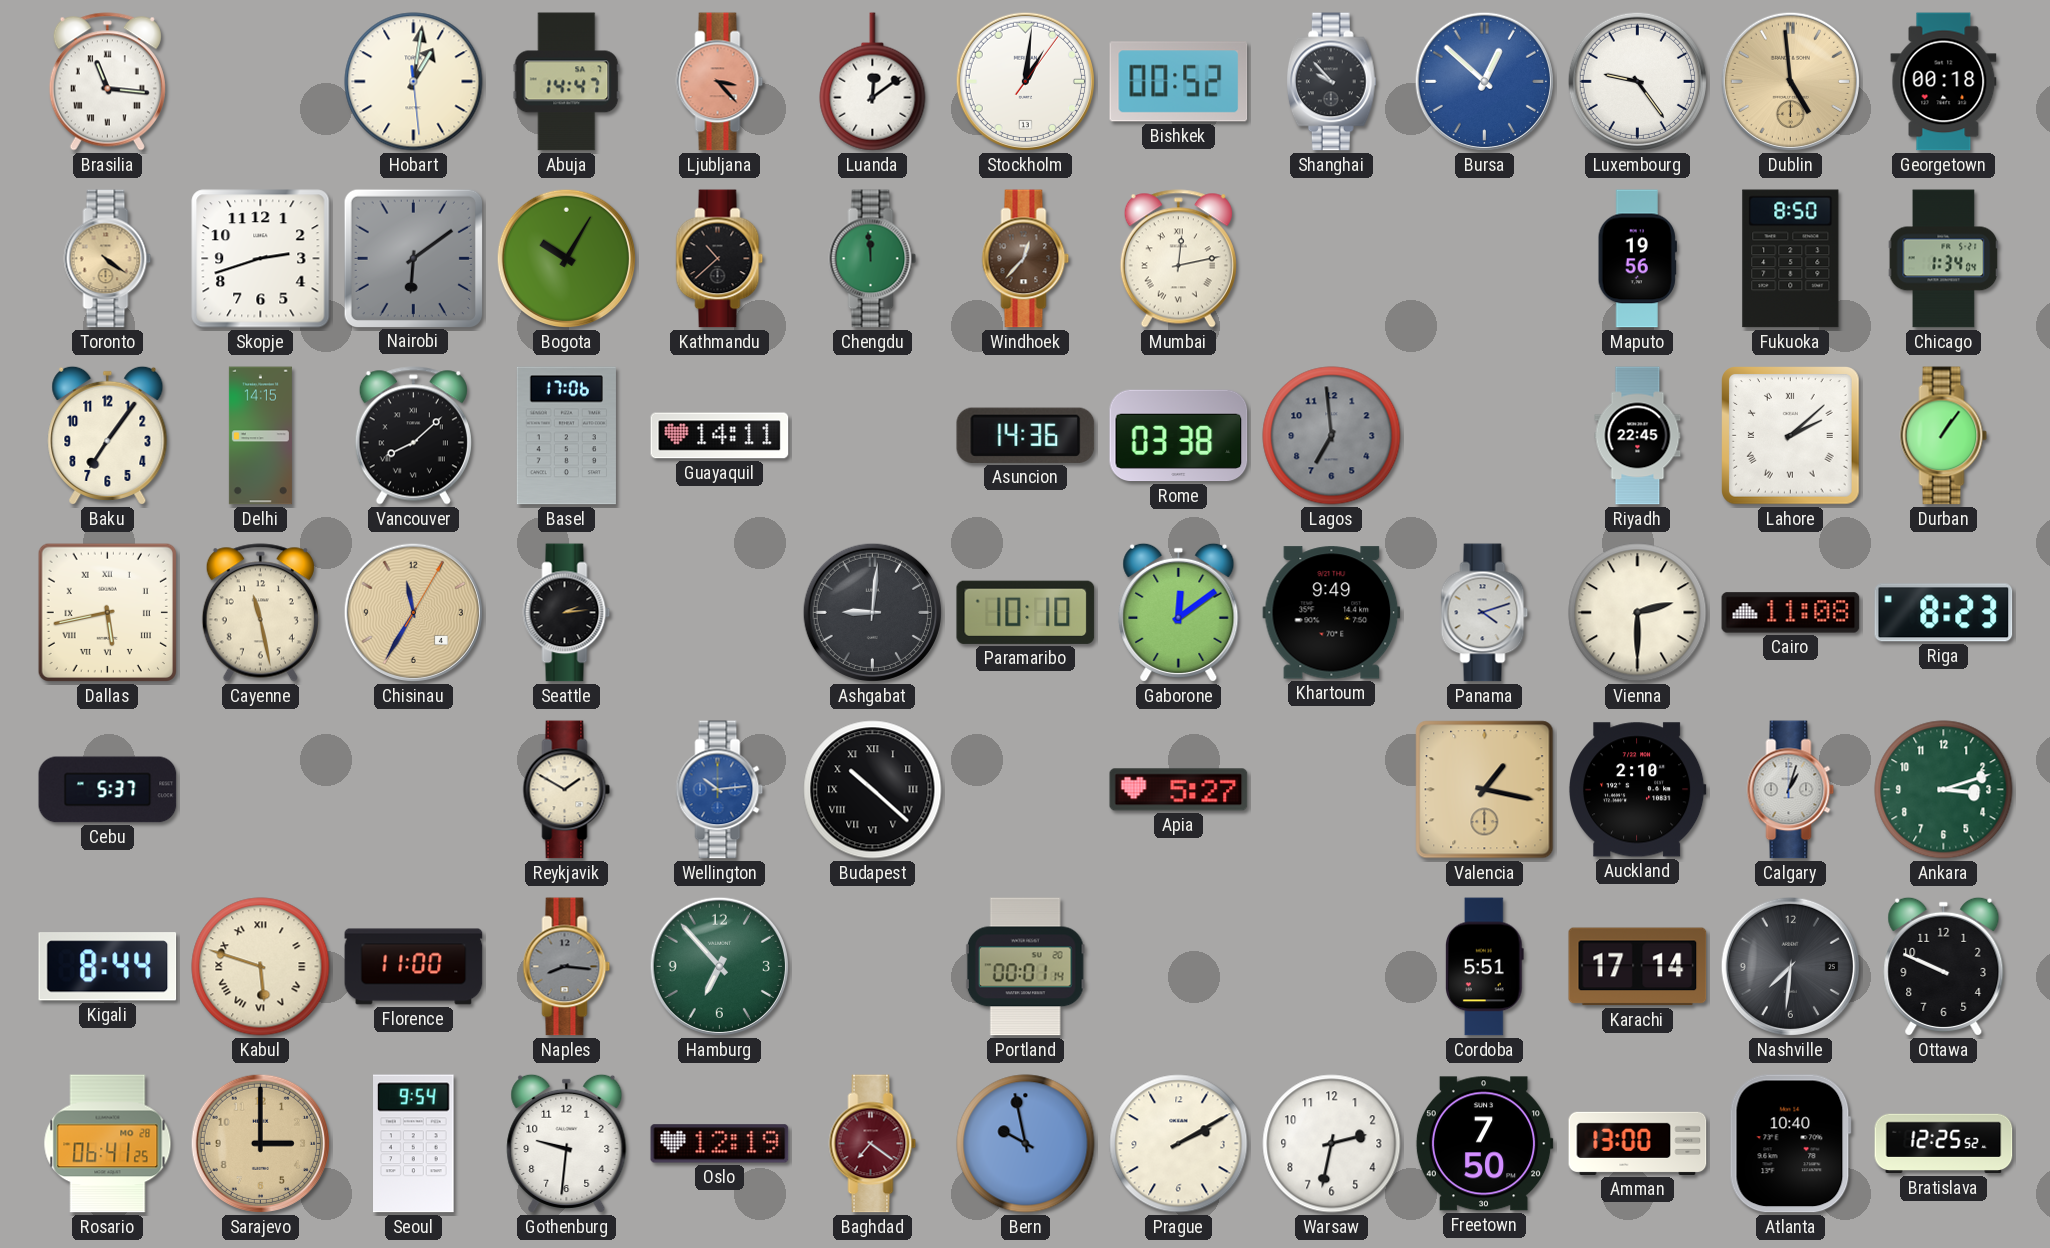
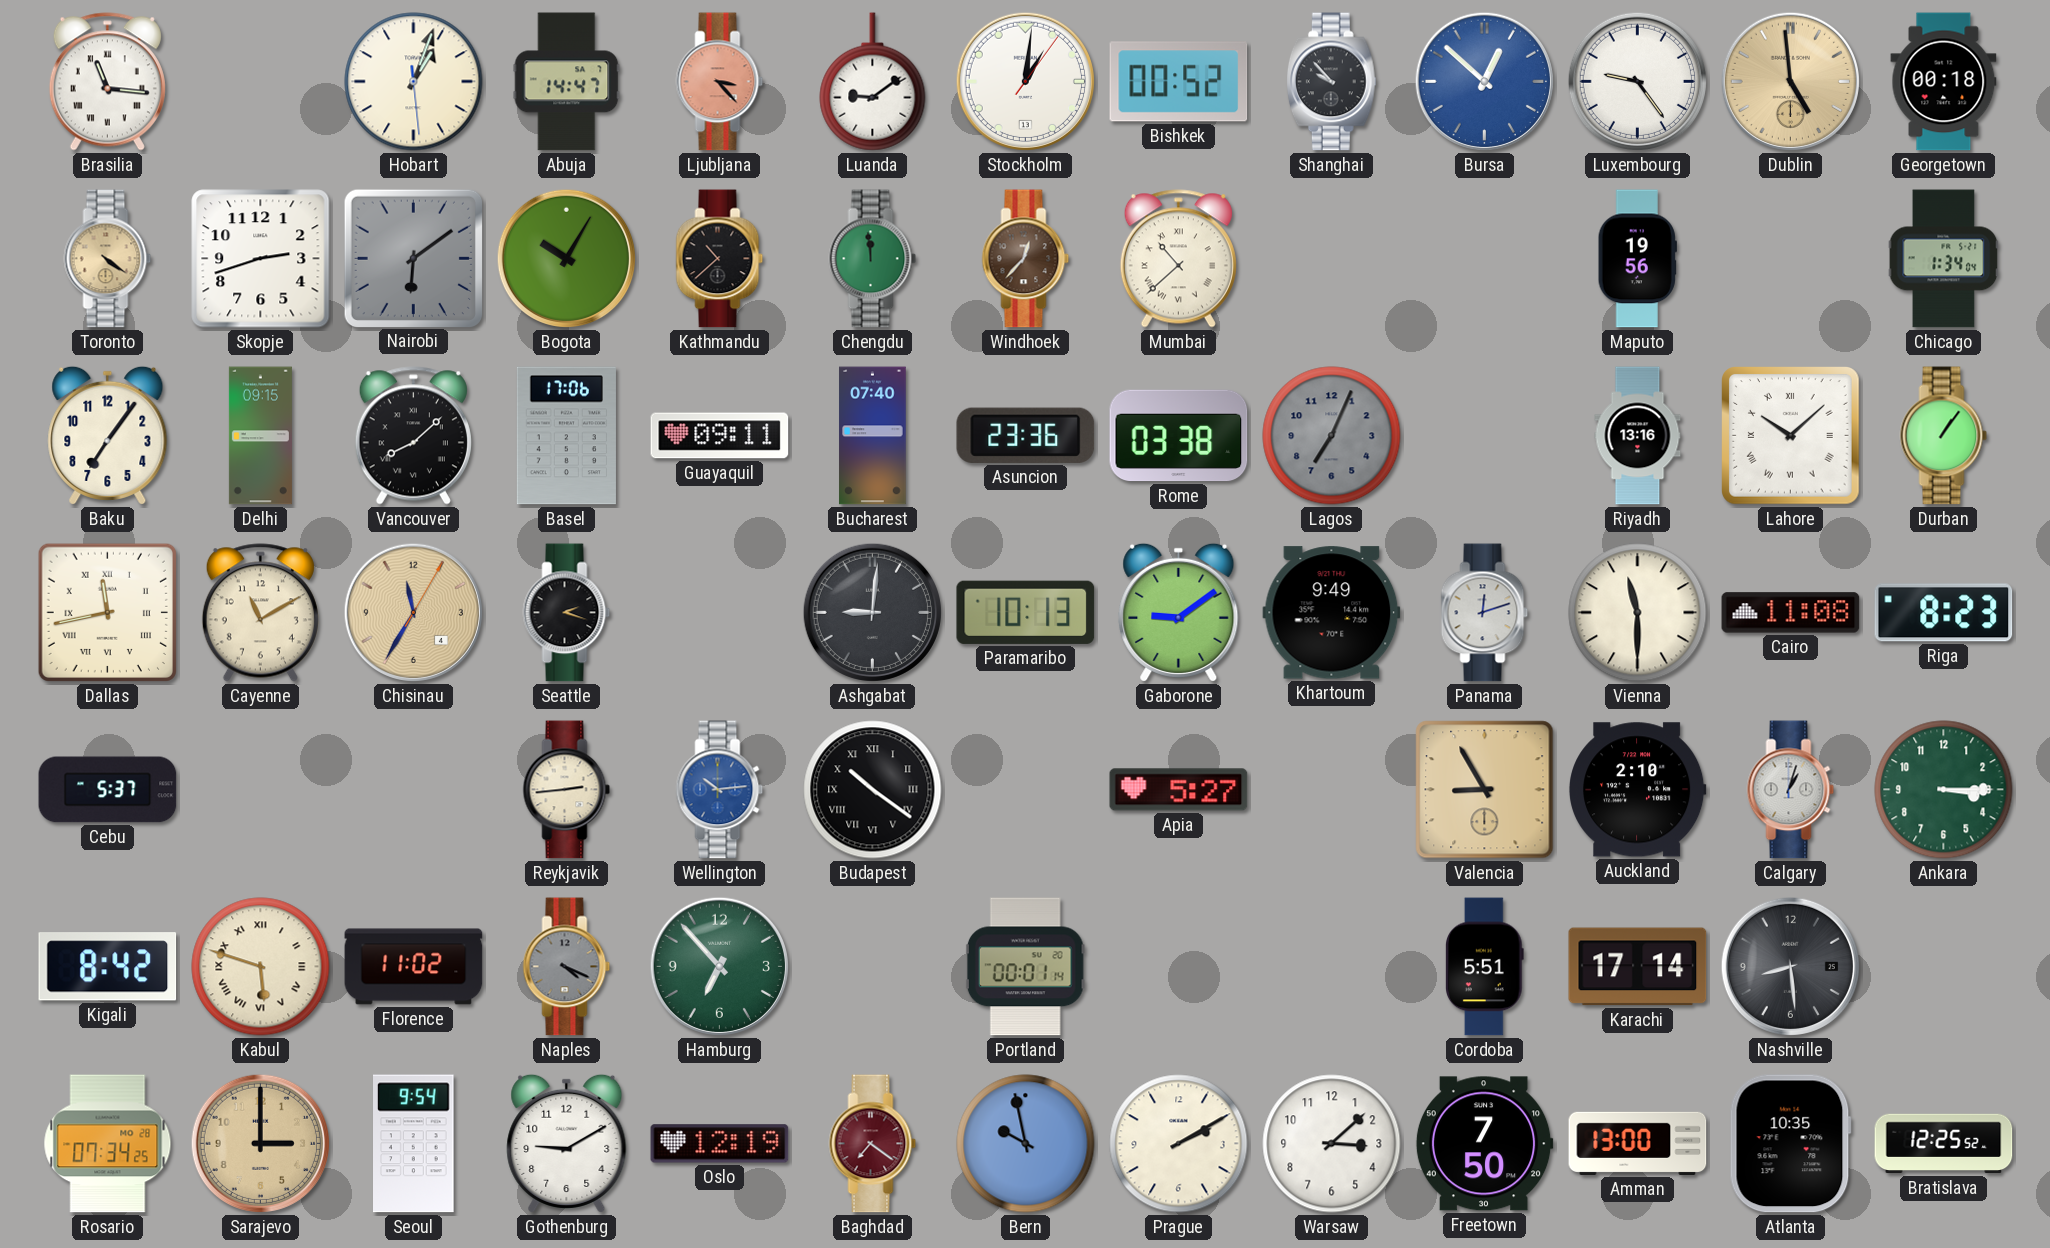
Hobart: 1:01 -> 1:03
Luanda: 12:09 -> 9:09
Mumbai: 12:13 -> 10:38
Fukuoka: 8:50 -> none
Delhi: 14:15 -> 09:15
Guayaquil: 14:11 -> 09:11
Bucharest: none -> 07:40
Asuncion: 14:36 -> 23:36
Lagos: 6:59 -> 7:04
Riyadh: 22:45 -> 13:16
Lahore: 2:08 -> 10:08
Dallas: 5:43 -> 11:43
Cayenne: 11:28 -> 11:10
Seattle: 2:14 -> 2:18
Paramaribo: 10:10 -> 10:13
Gaborone: 12:09 -> 9:09
Panama: 4:12 -> 12:12
Vienna: 2:30 -> 11:30
Reykjavik: 1:50 -> 2:44
Budapest: 10:22 -> 10:21
Valencia: 1:17 -> 8:55
Ankara: 3:12 -> 3:15
Kigali: 8:44 -> 8:42
Florence: 11:00 -> 11:02
Naples: 8:16 -> 4:19
Nashville: 7:31 -> 8:29
Ottawa: 9:49 -> none
Rosario: 06:41 -> 07:34
Gothenburg: 9:31 -> 9:10
Warsaw: 2:32 -> 3:08
Atlanta: 10:40 -> 10:35
